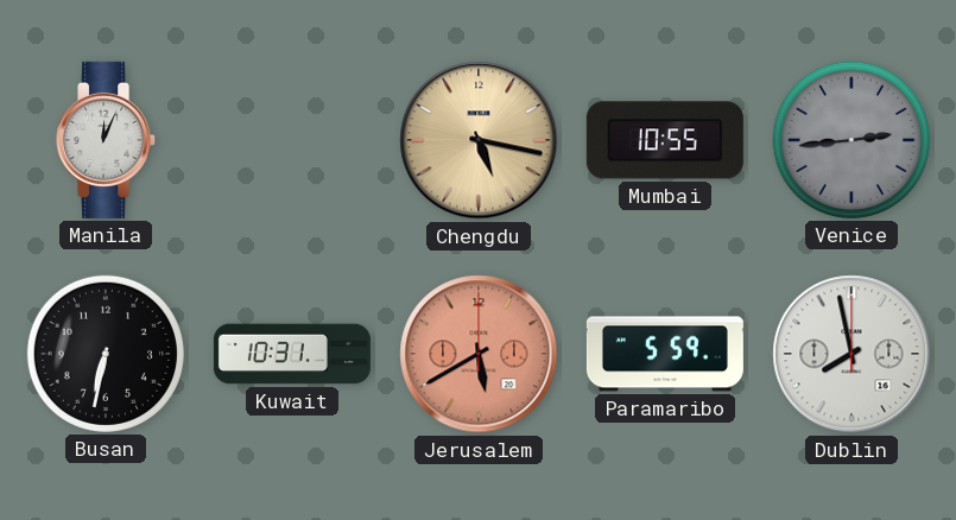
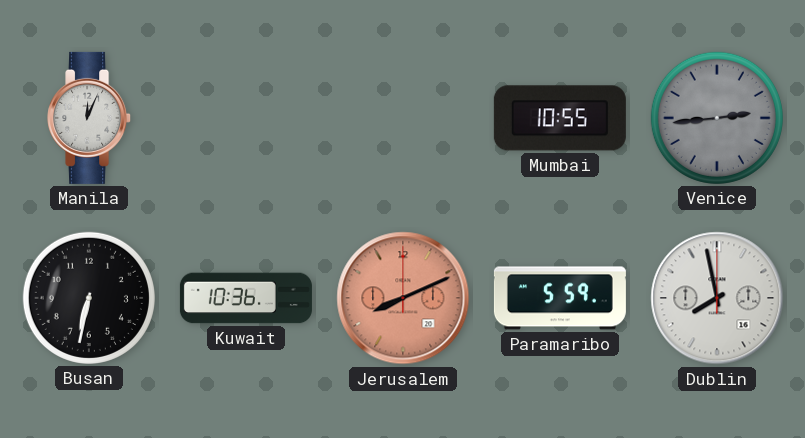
Chengdu: 5:17 -> none
Kuwait: 10:31 -> 10:36
Jerusalem: 5:40 -> 8:11
